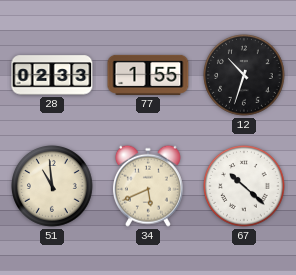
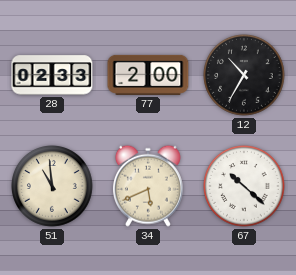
77: 1:55 -> 2:00
12: 10:33 -> 10:35
